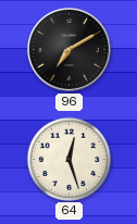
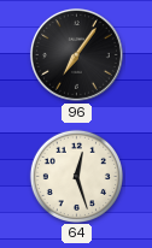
96: 7:10 -> 7:06
